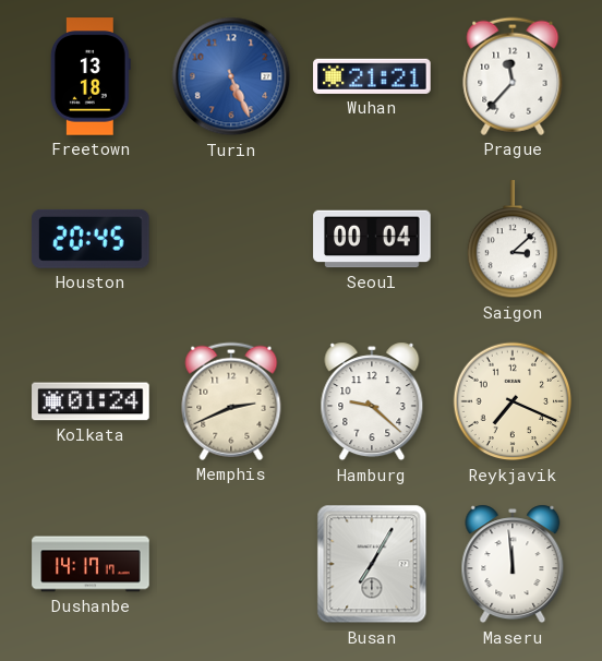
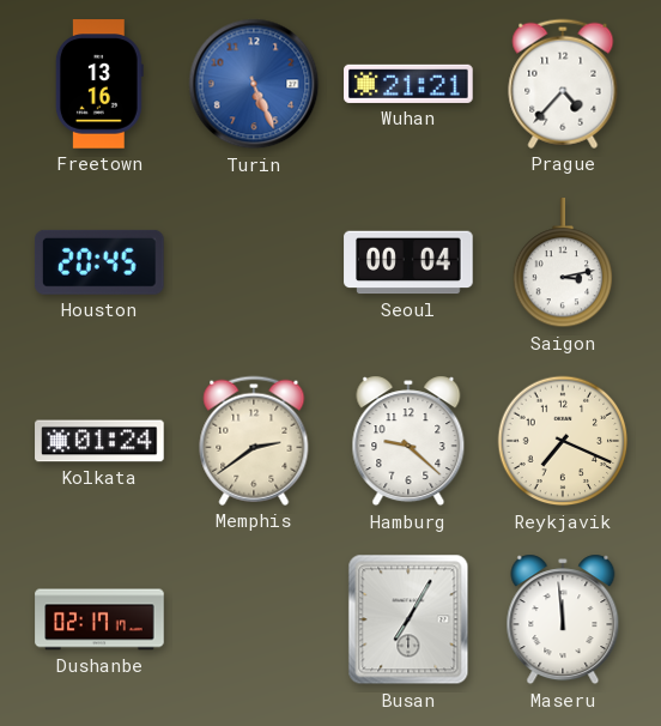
Freetown: 13:18 -> 13:16
Prague: 11:37 -> 4:37
Saigon: 3:08 -> 3:13
Memphis: 2:41 -> 2:39
Dushanbe: 14:17 -> 02:17
